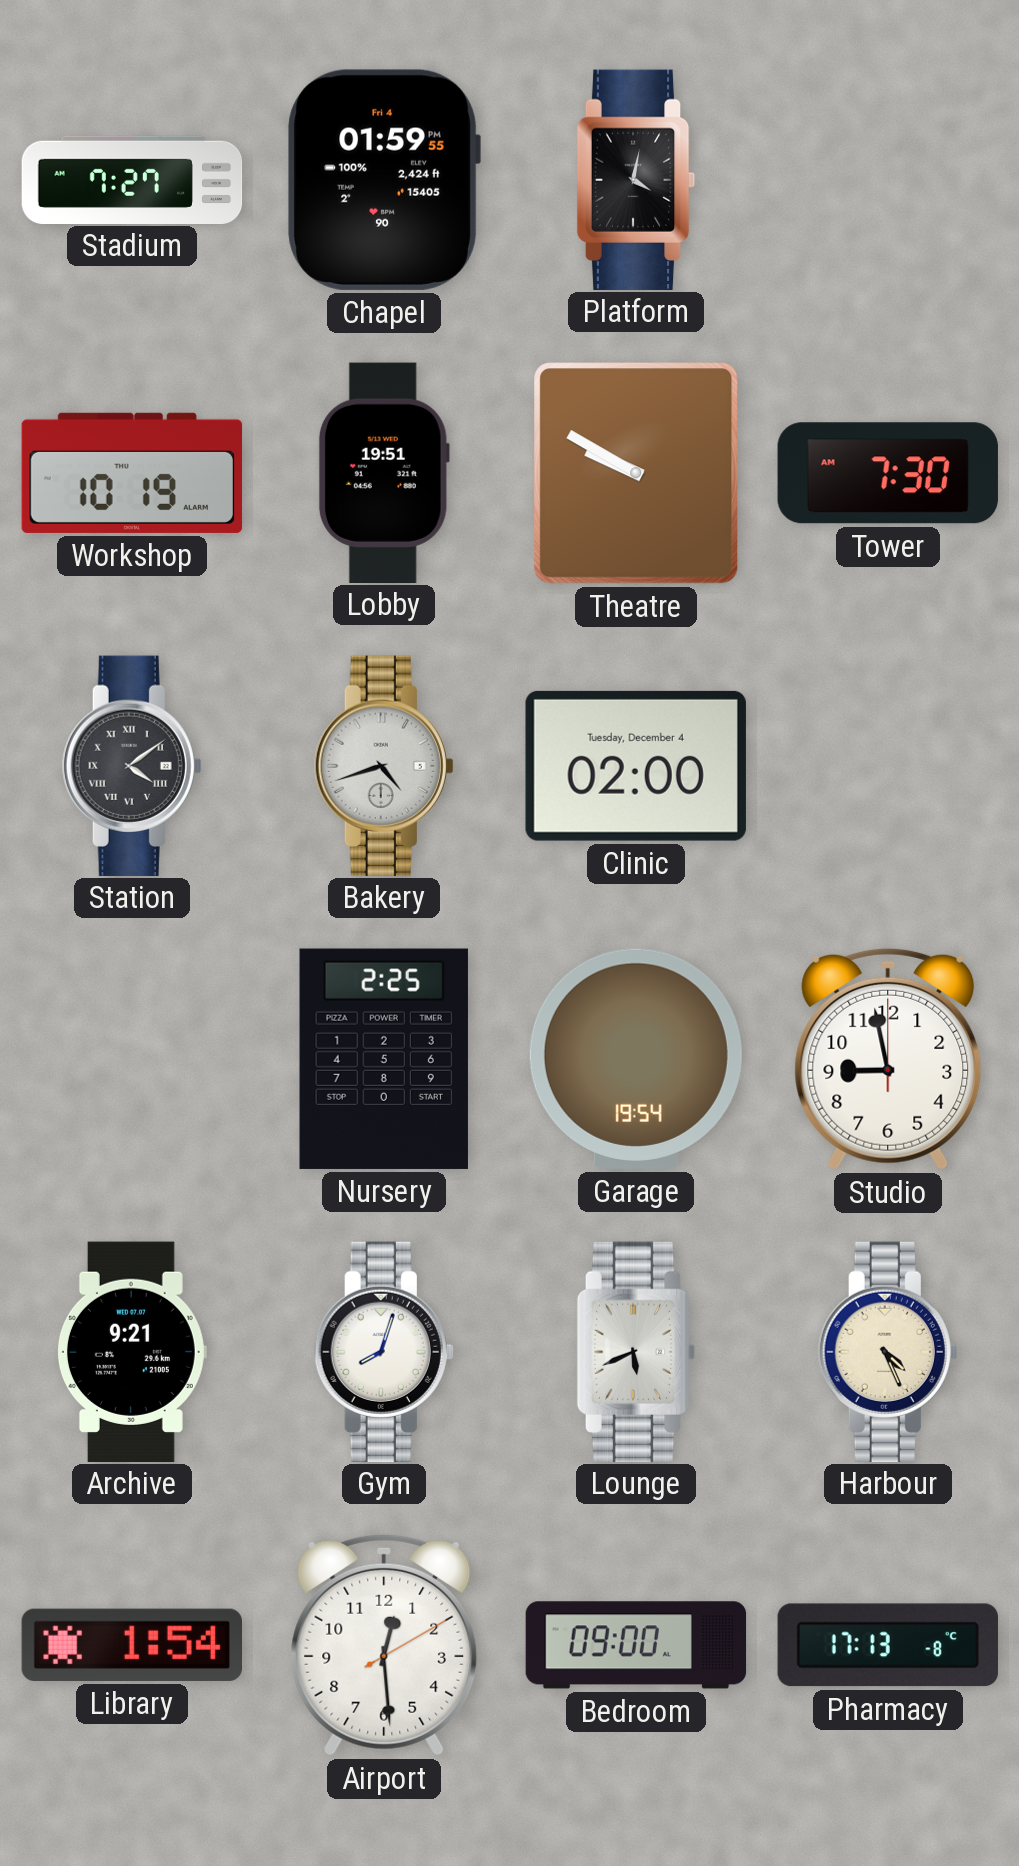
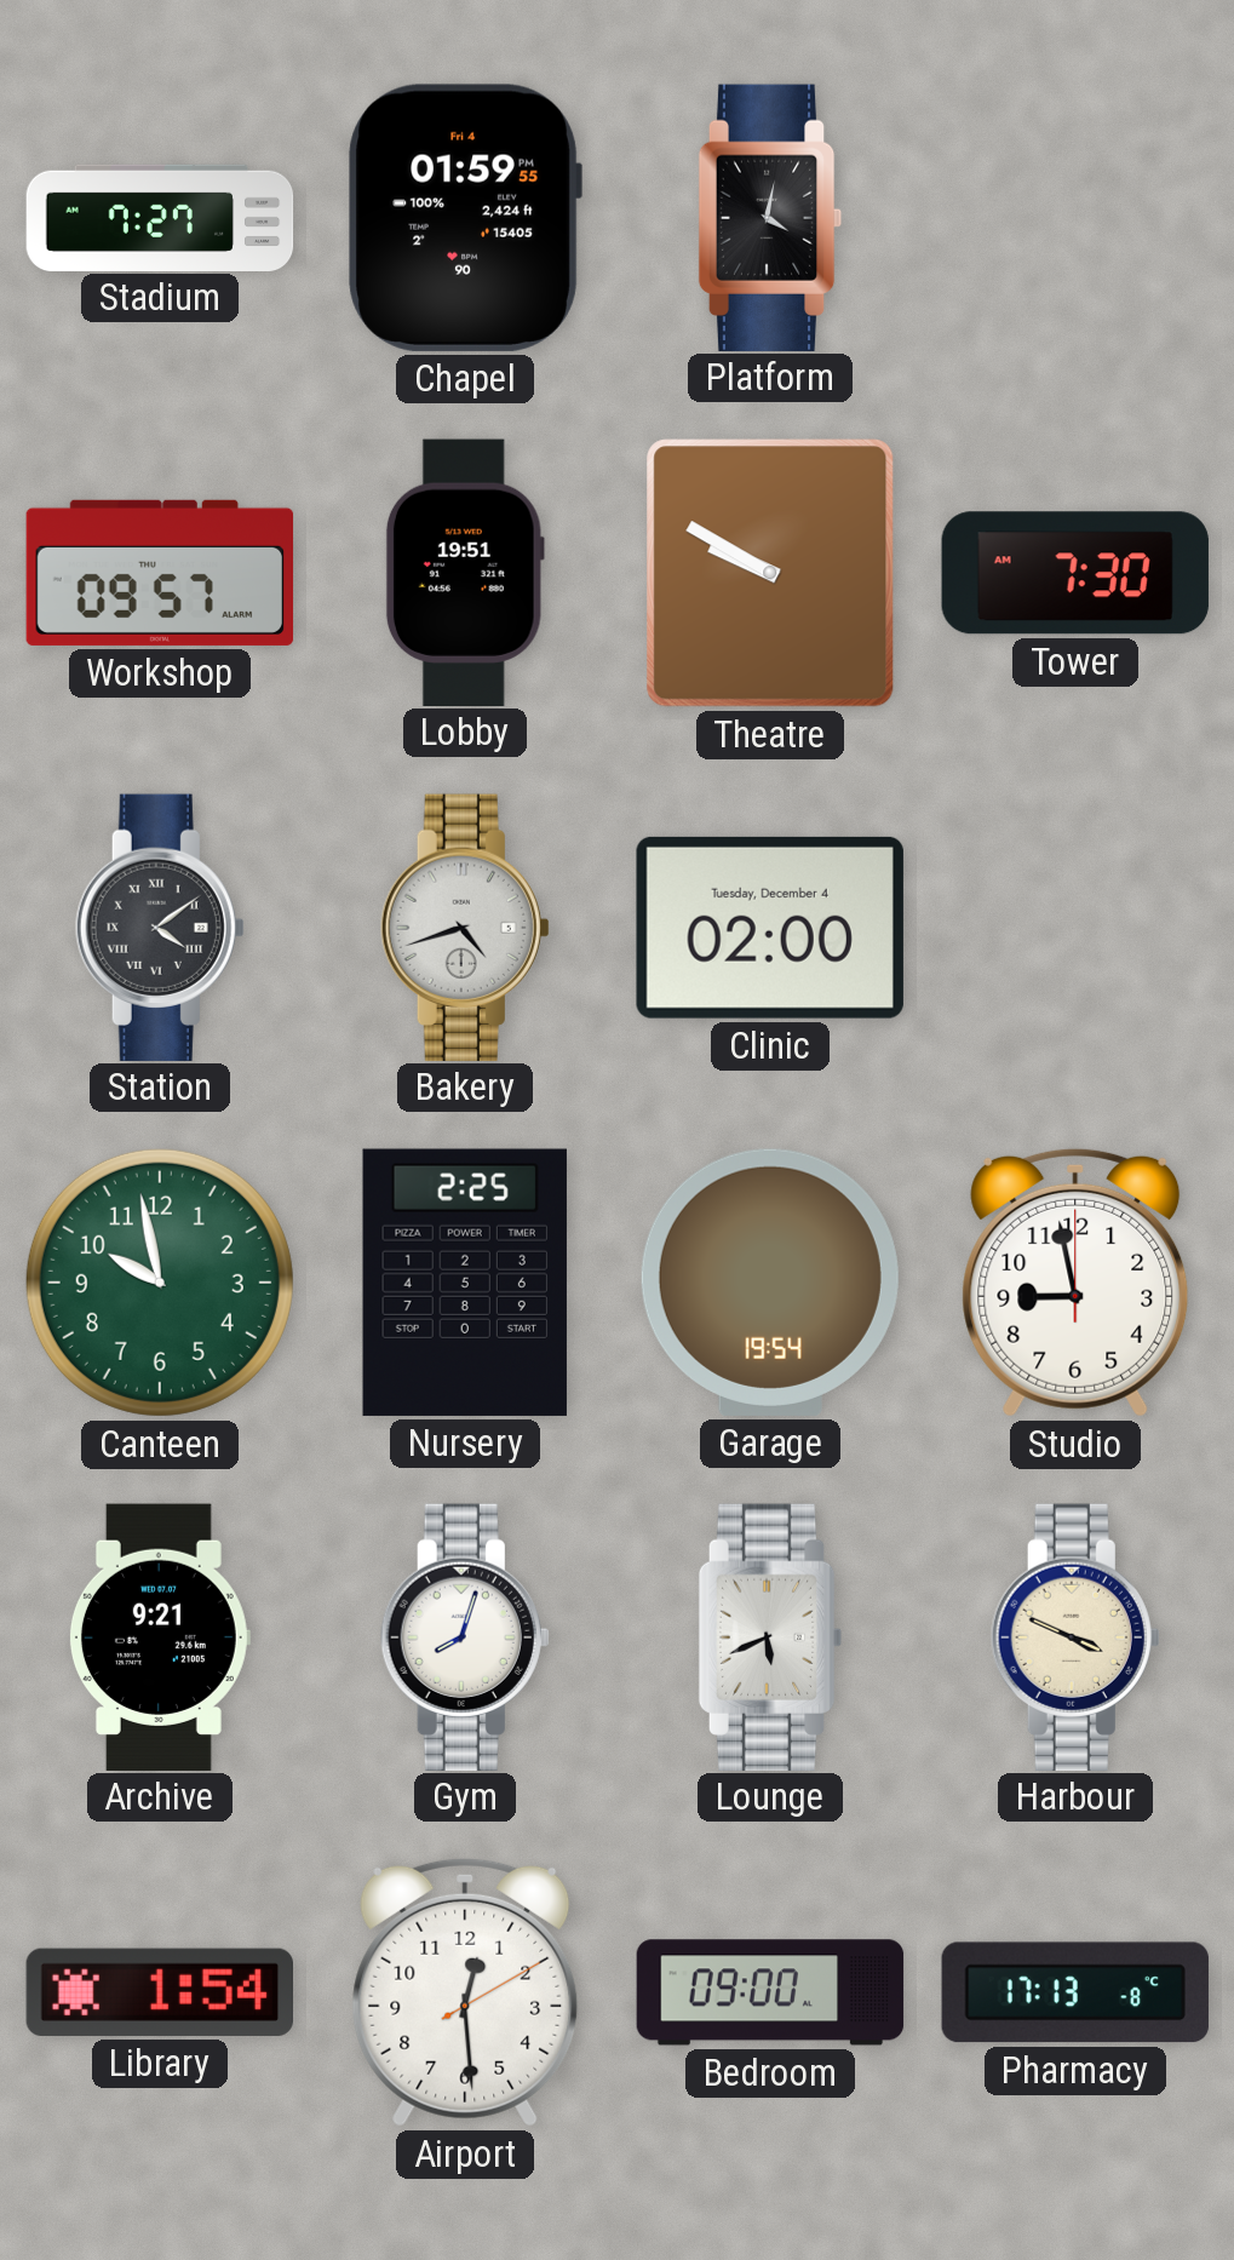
Workshop: 10:19 -> 09:57
Canteen: none -> 9:58
Harbour: 4:26 -> 3:49
